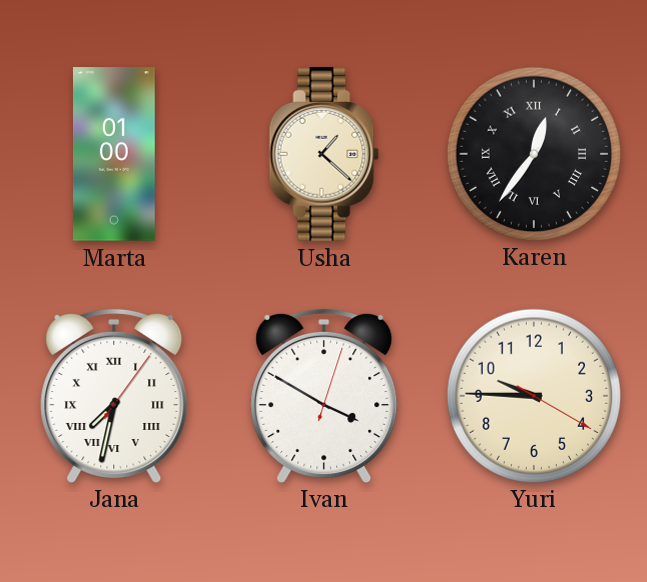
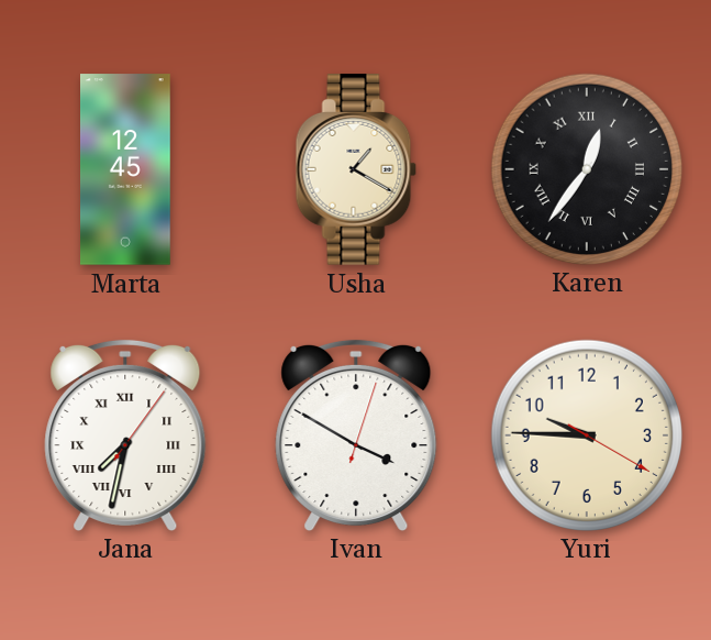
Marta: 01:00 -> 12:45
Usha: 1:22 -> 1:20
